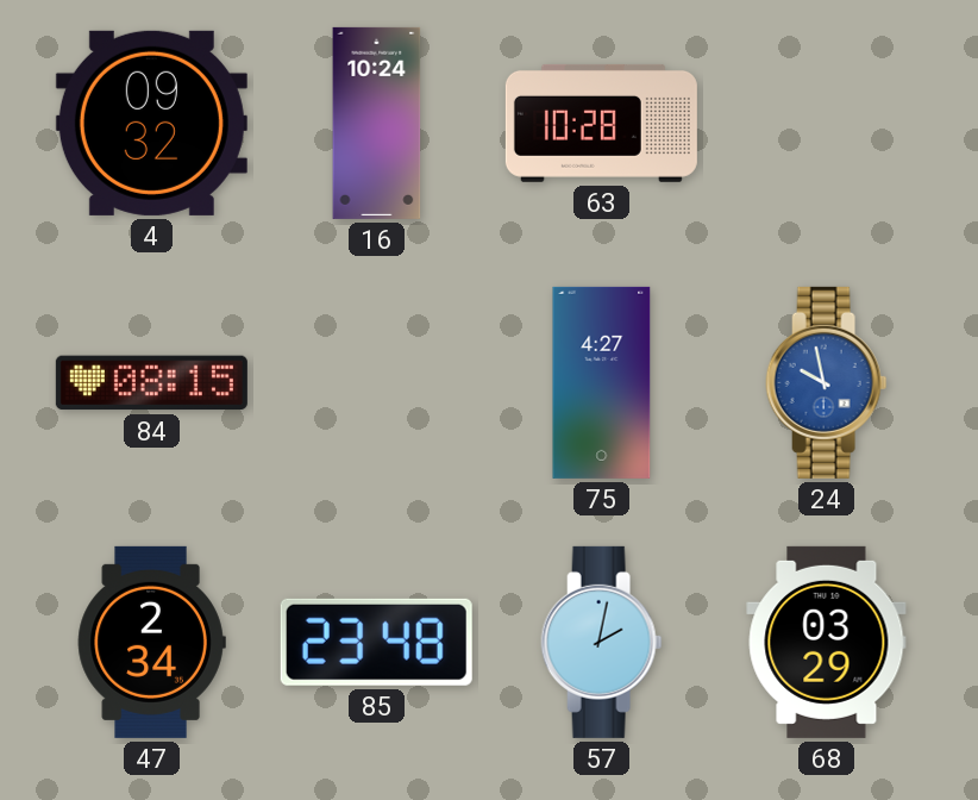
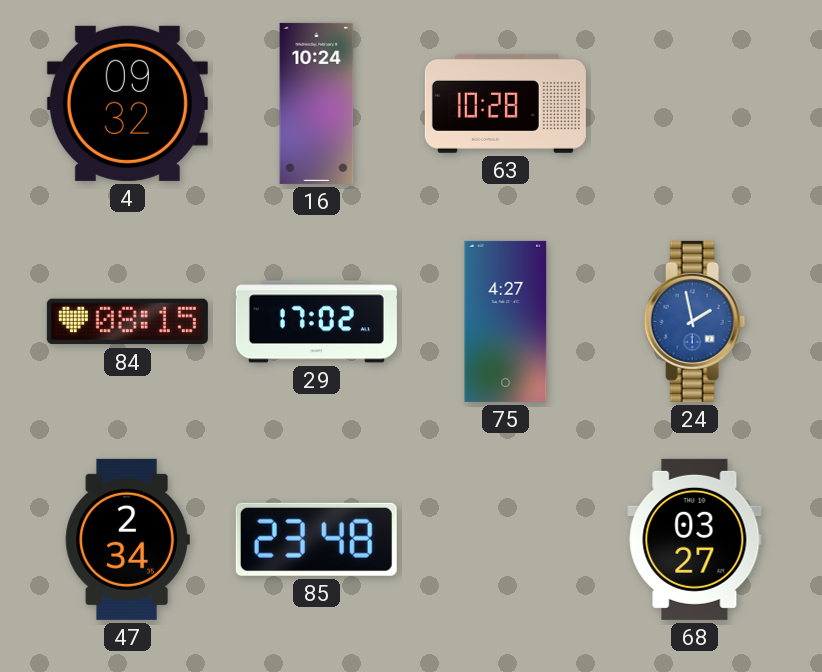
29: none -> 17:02
24: 9:58 -> 1:58
57: 2:02 -> none
68: 03:29 -> 03:27
